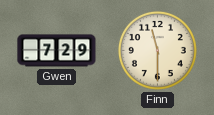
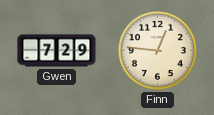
Finn: 11:30 -> 12:46
